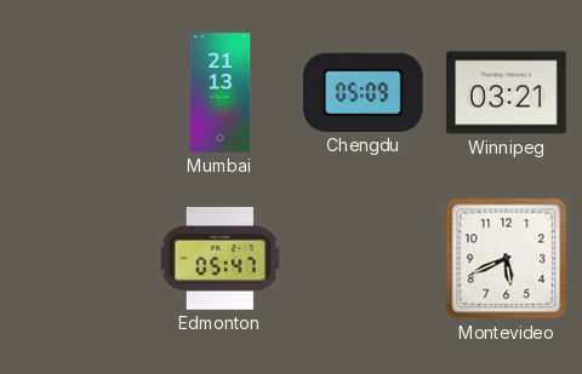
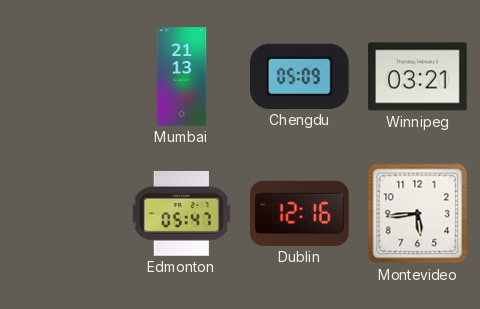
Dublin: none -> 12:16
Montevideo: 5:41 -> 5:44
